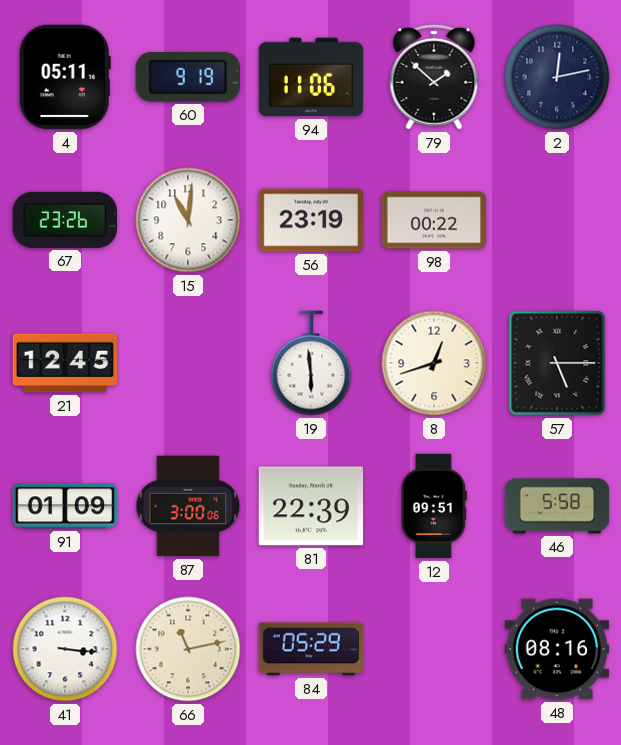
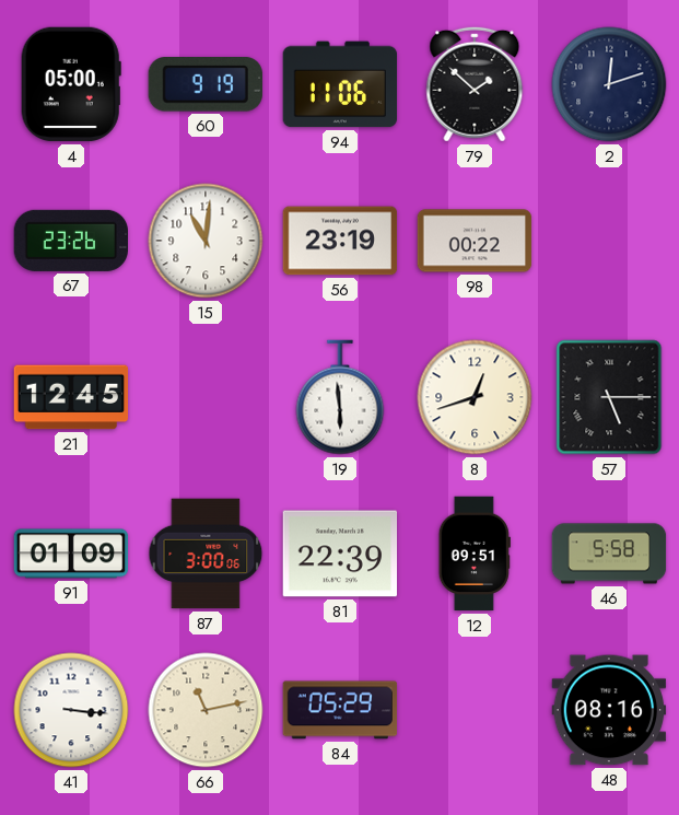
4: 05:11 -> 05:00
2: 12:13 -> 12:12
